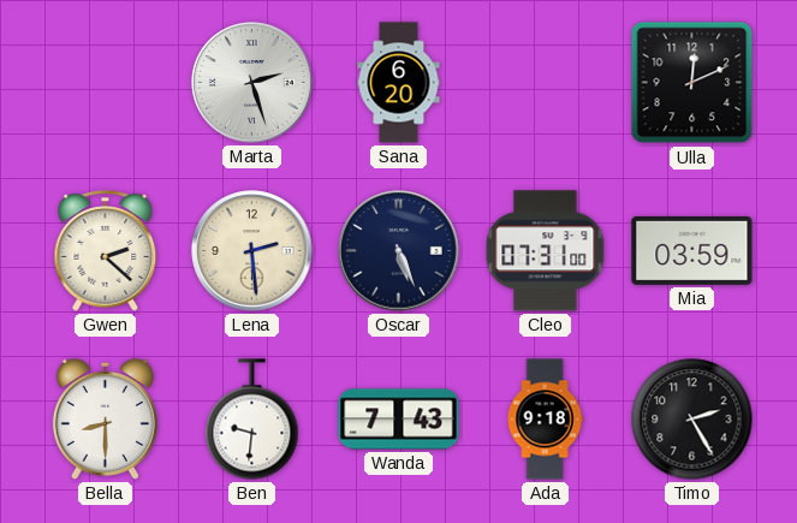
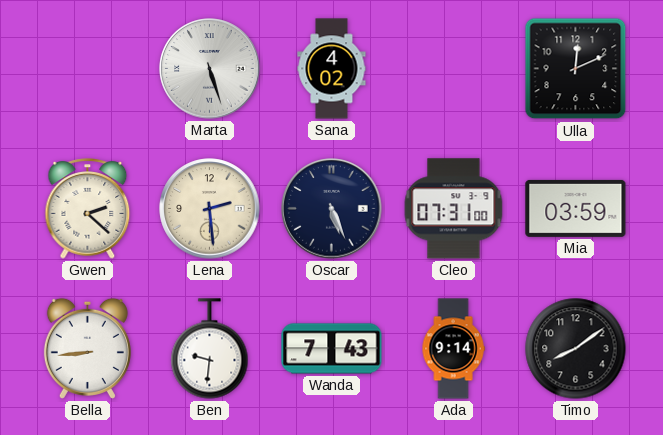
Marta: 2:27 -> 5:27
Sana: 6:20 -> 4:02
Bella: 8:30 -> 8:44
Ada: 9:18 -> 9:14
Timo: 2:25 -> 8:09
